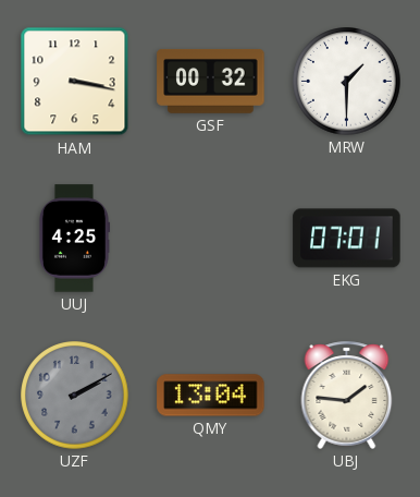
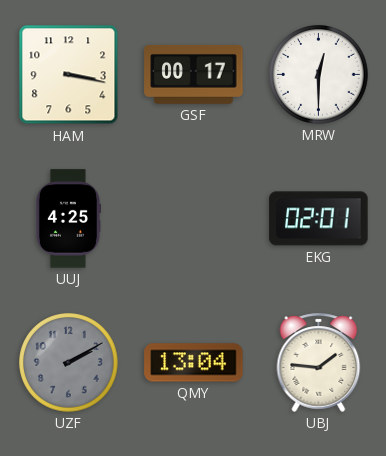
GSF: 00:32 -> 00:17
MRW: 1:30 -> 12:30
EKG: 07:01 -> 02:01
